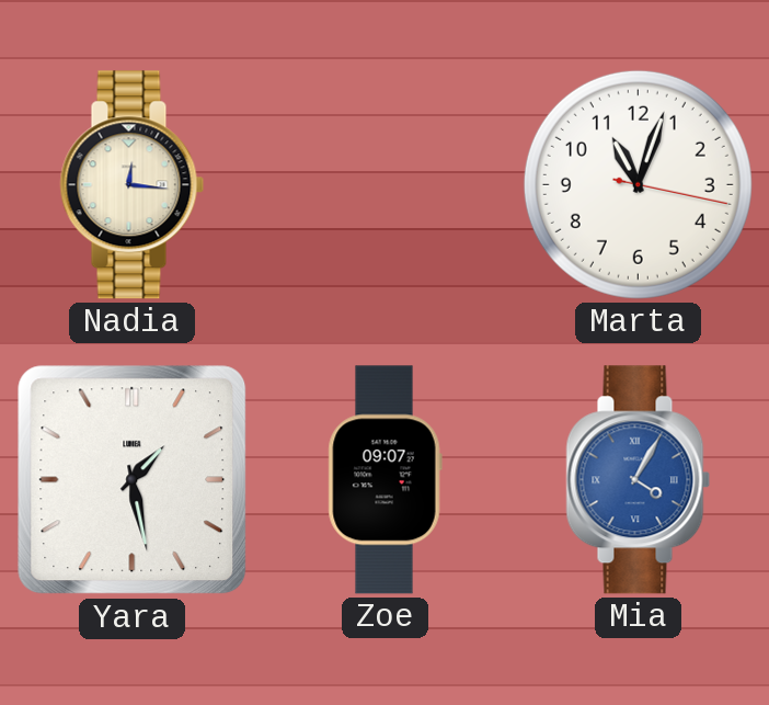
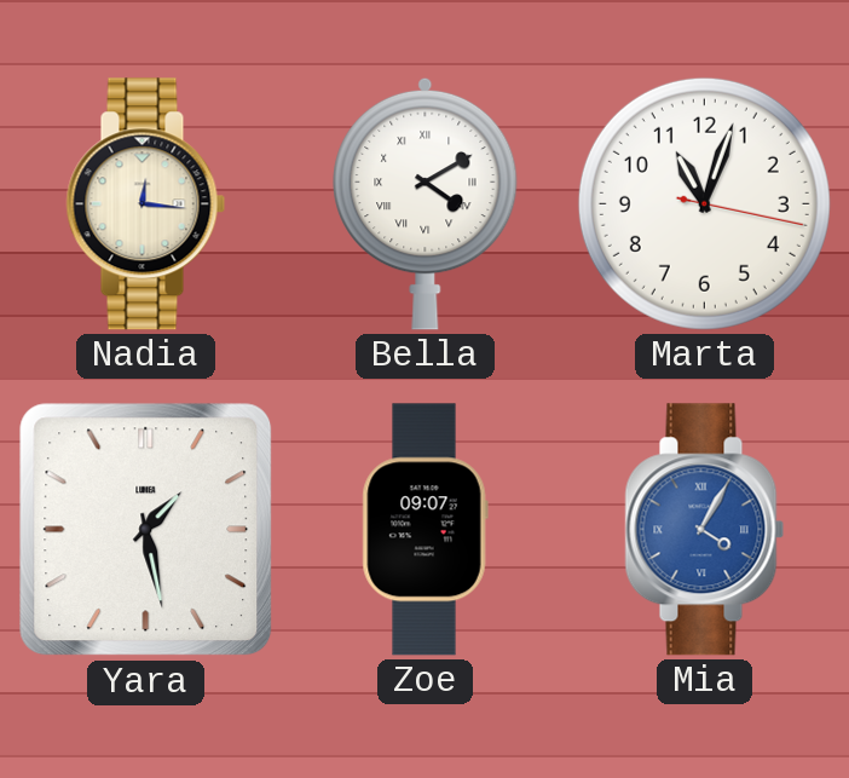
Bella: none -> 4:10
